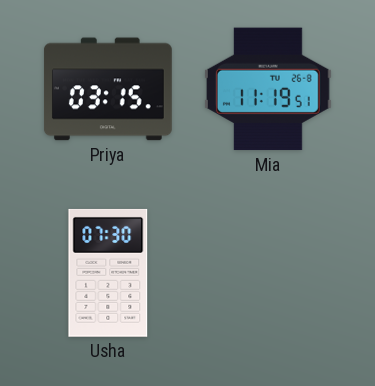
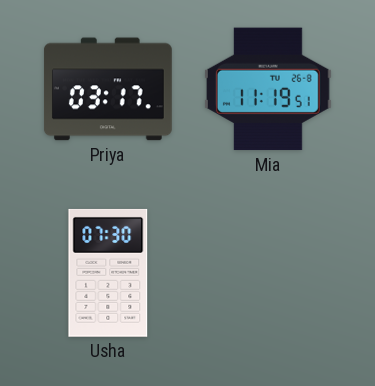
Priya: 03:15 -> 03:17
